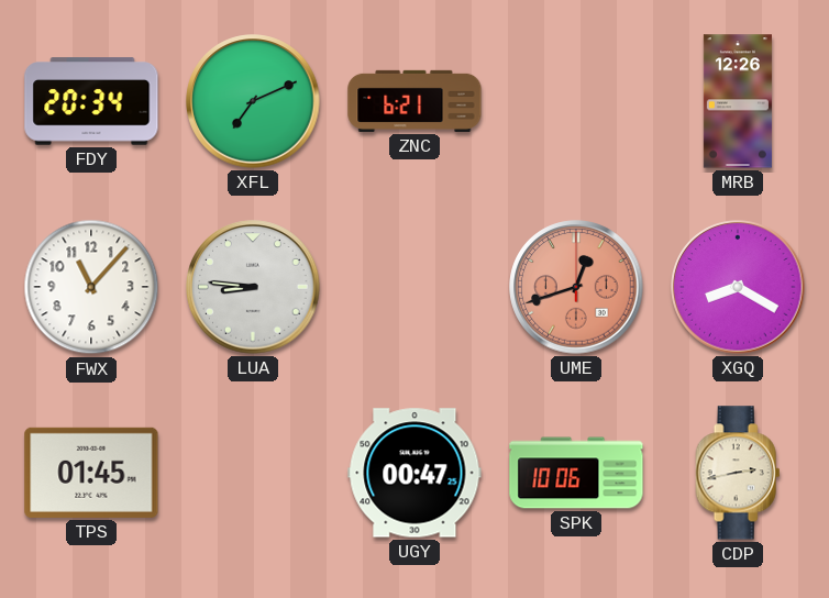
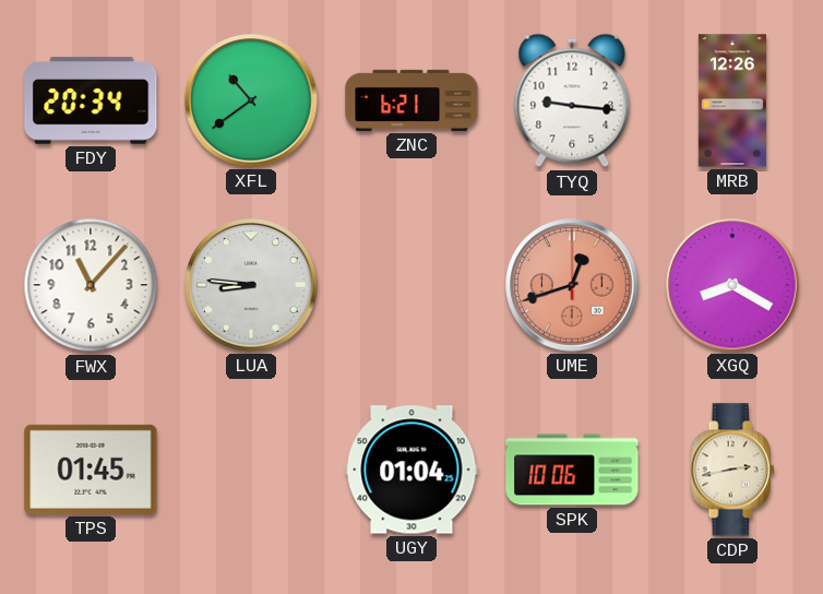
XFL: 7:11 -> 10:39
TYQ: none -> 9:16
UGY: 00:47 -> 01:04
